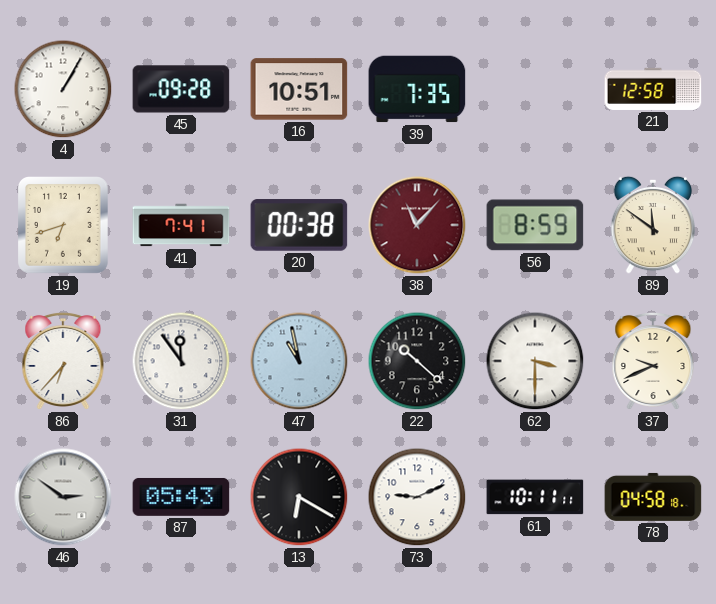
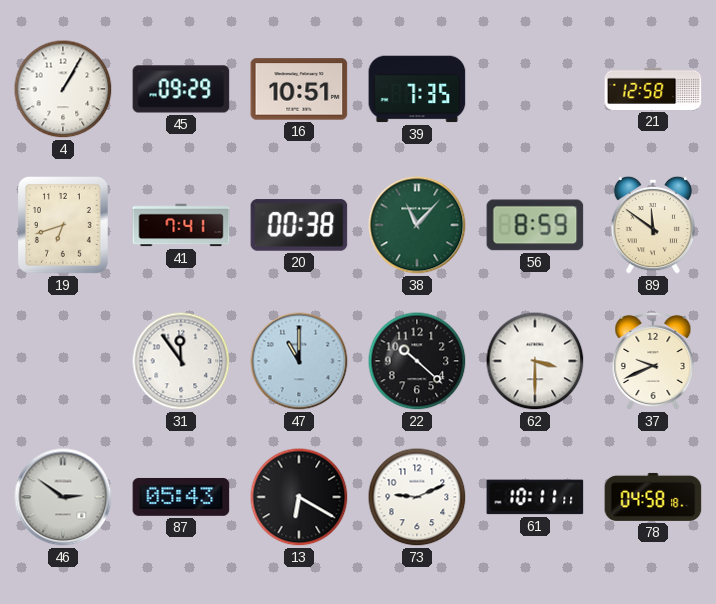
45: 09:28 -> 09:29
38 dial: burgundy -> green
86: 6:37 -> none
47: 10:58 -> 11:00
